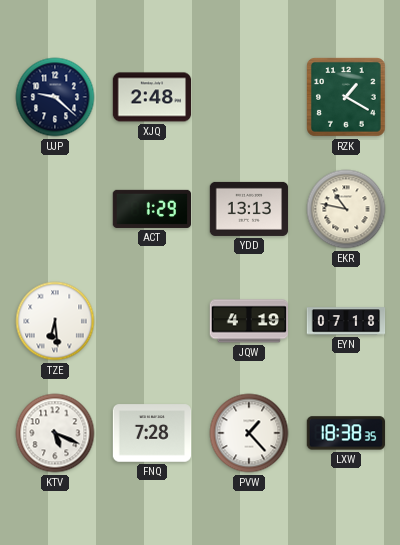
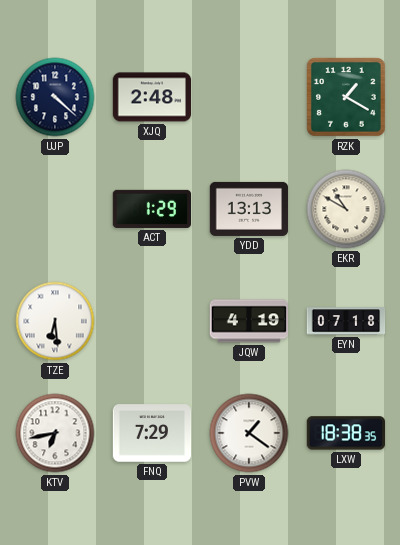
UJP: 9:22 -> 4:22
EKR: 10:47 -> 10:50
KTV: 5:19 -> 6:43
FNQ: 7:28 -> 7:29
PVW: 1:23 -> 1:21
